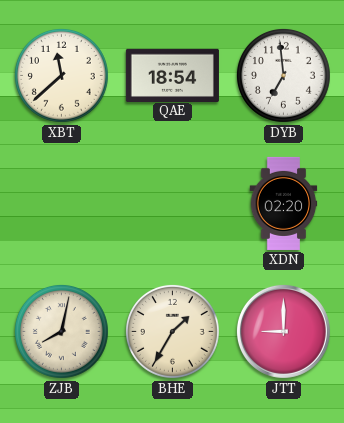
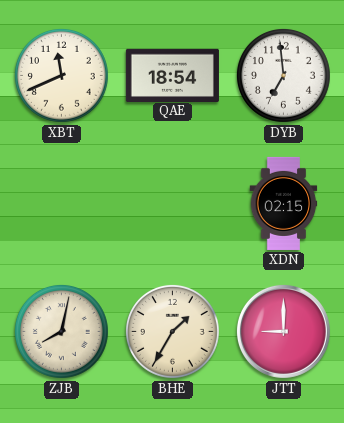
XBT: 11:38 -> 11:41
XDN: 02:20 -> 02:15
